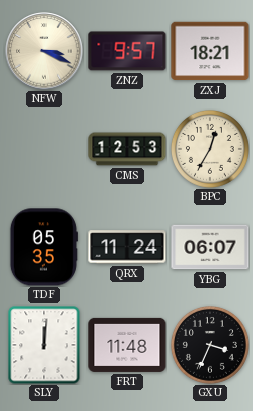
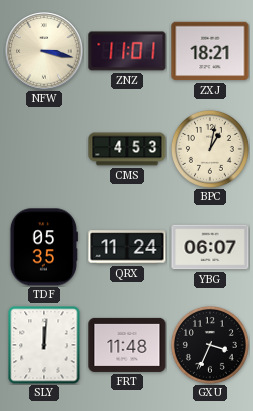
NFW: 3:19 -> 3:17
ZNZ: 9:57 -> 11:01
CMS: 12:53 -> 4:53
BPC: 12:35 -> 1:02
